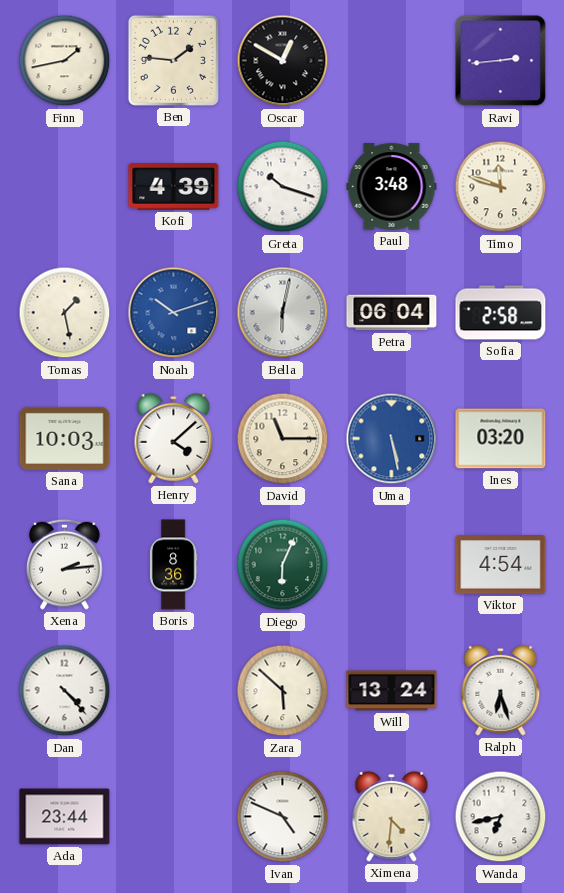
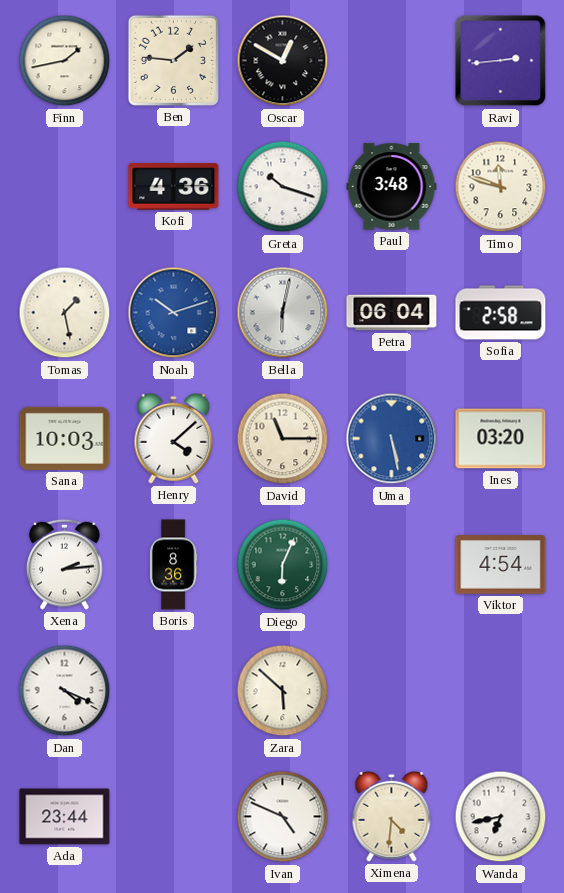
Kofi: 4:39 -> 4:36
Dan: 4:23 -> 4:19
Will: 13:24 -> none
Ralph: 6:27 -> none
